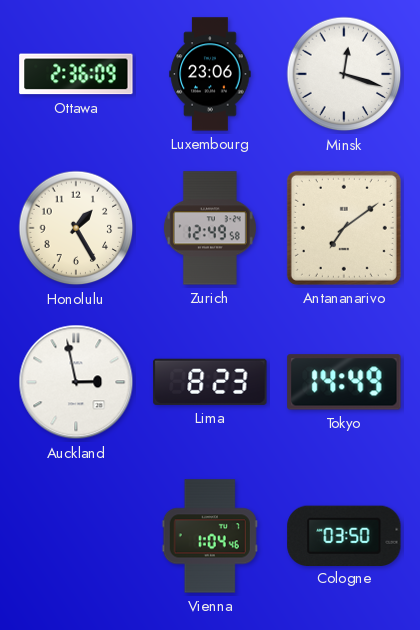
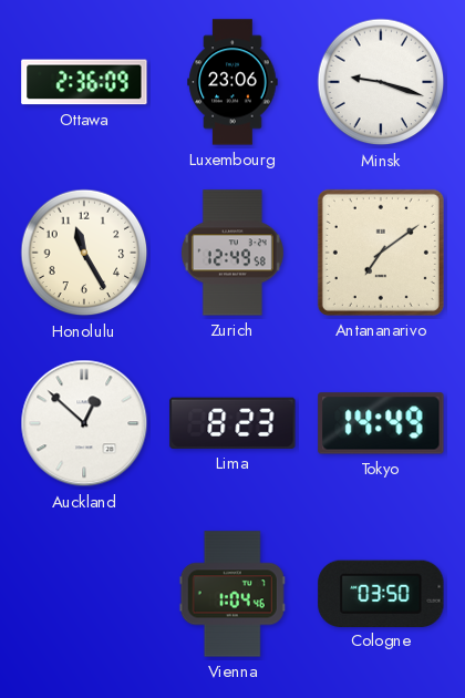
Minsk: 12:18 -> 9:18
Honolulu: 1:25 -> 11:25
Auckland: 2:58 -> 12:52
